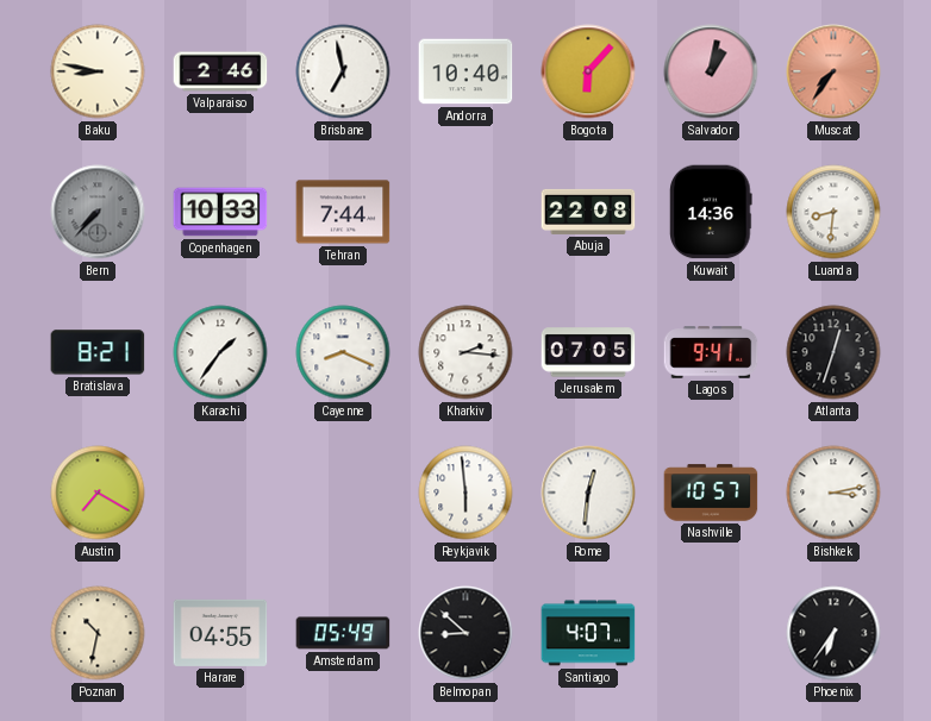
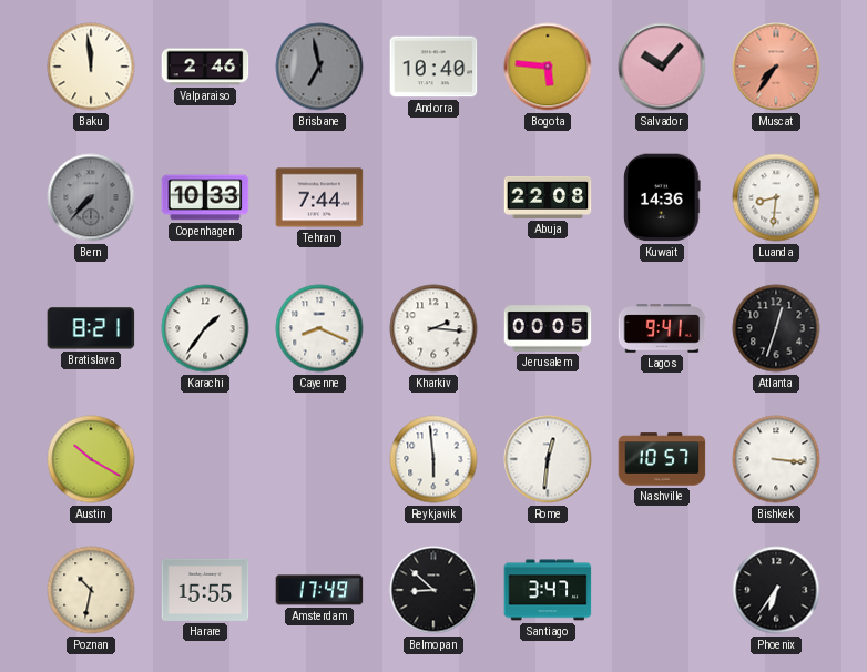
Baku: 8:47 -> 11:59
Brisbane dial: white -> grey
Bogota: 6:07 -> 5:46
Salvador: 1:02 -> 10:07
Jerusalem: 07:05 -> 00:05
Austin: 7:20 -> 10:20
Bishkek: 3:13 -> 3:16
Harare: 04:55 -> 15:55
Amsterdam: 05:49 -> 17:49
Santiago: 4:07 -> 3:47
